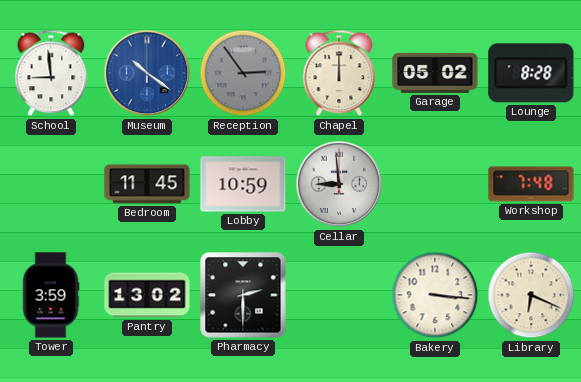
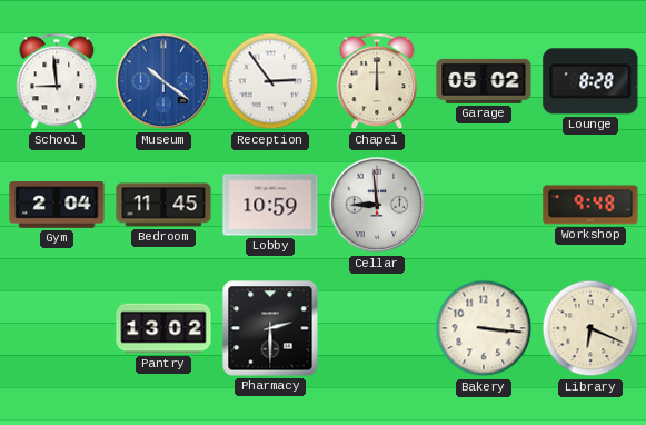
Reception dial: grey -> white
Gym: none -> 2:04
Workshop: 7:48 -> 9:48
Tower: 3:59 -> none
